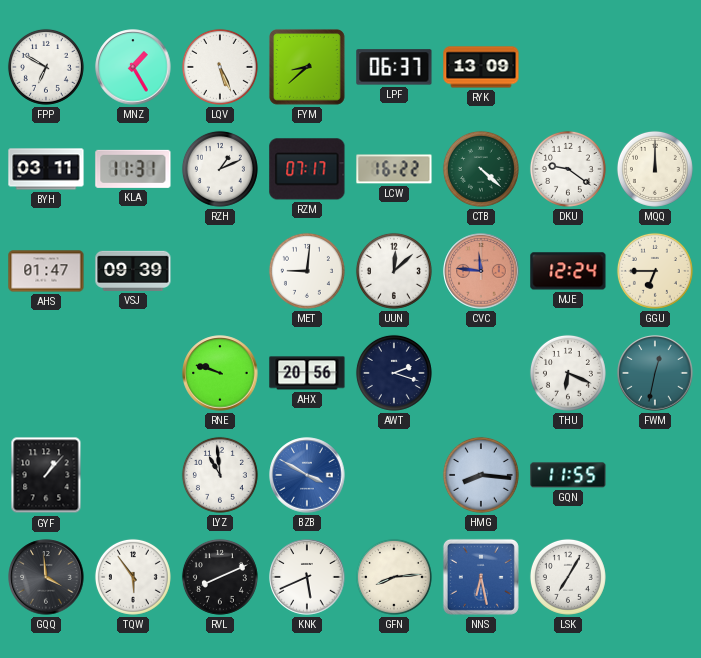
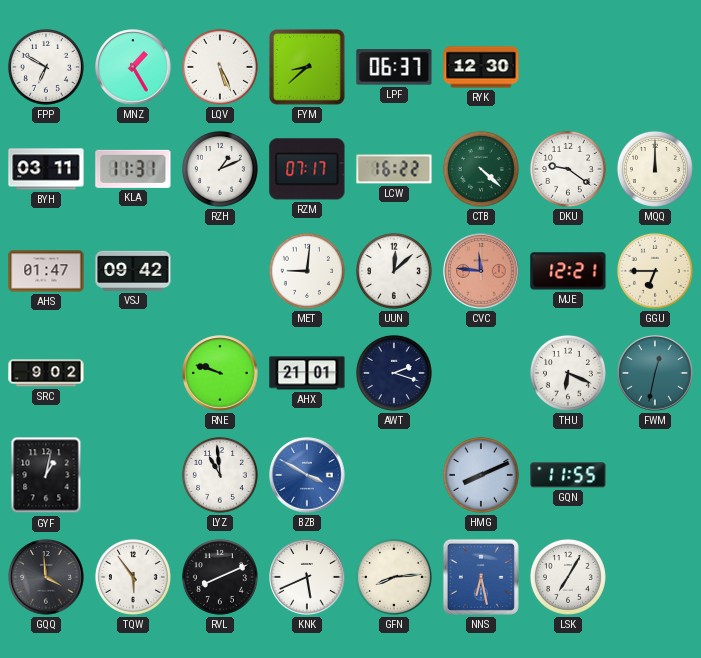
RYK: 13:09 -> 12:30
VSJ: 09:39 -> 09:42
MJE: 12:24 -> 12:21
SRC: none -> 9:02
AHX: 20:56 -> 21:01
GYF: 1:07 -> 1:02
HMG: 8:16 -> 8:11
